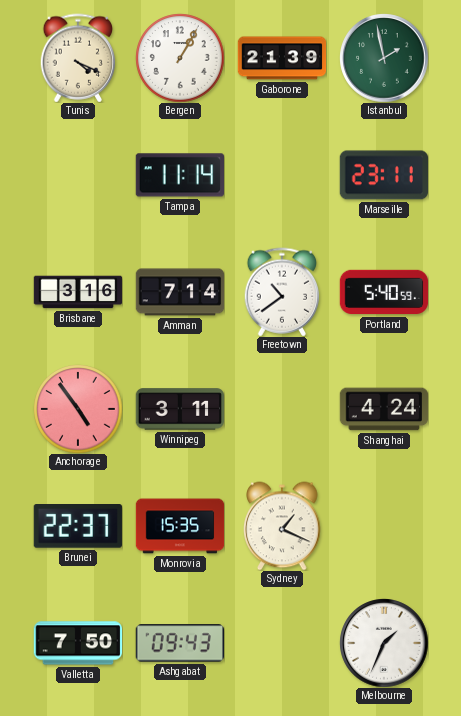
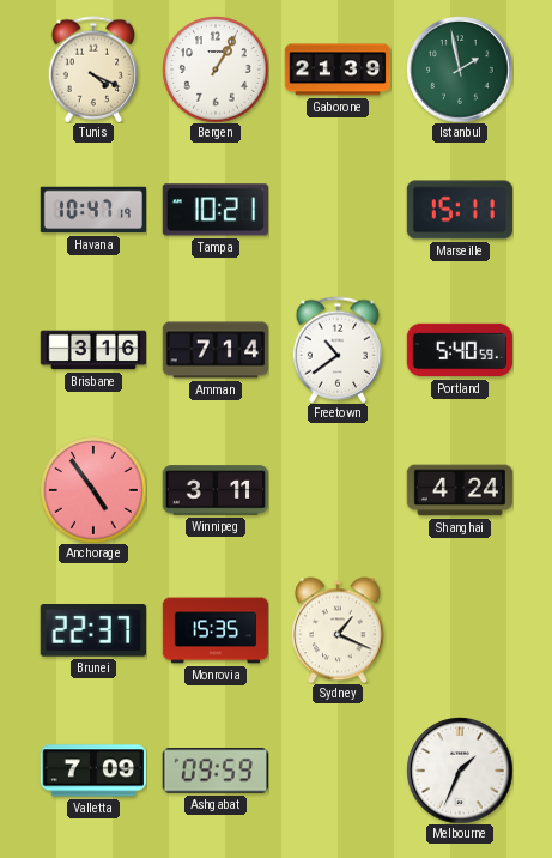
Havana: none -> 10:47
Tampa: 11:14 -> 10:21
Marseille: 23:11 -> 15:11
Valletta: 7:50 -> 7:09
Ashgabat: 09:43 -> 09:59
